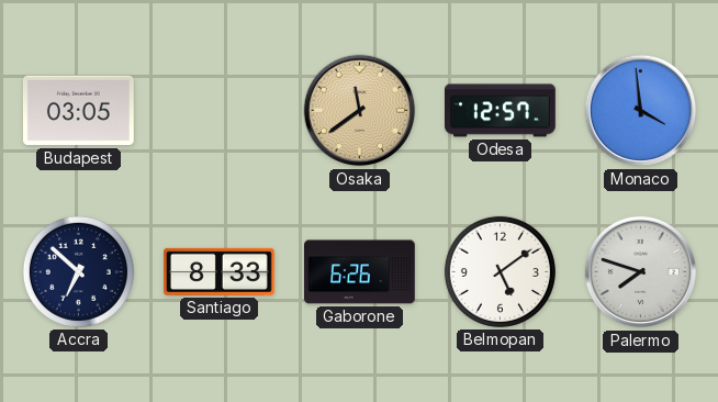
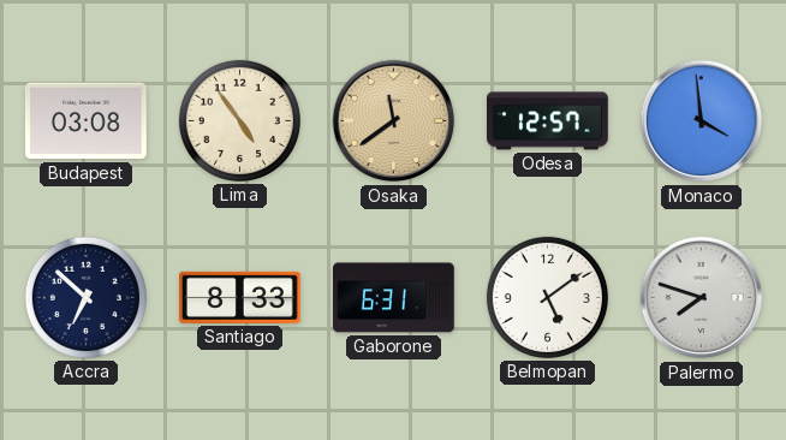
Budapest: 03:05 -> 03:08
Lima: none -> 4:54
Gaborone: 6:26 -> 6:31
